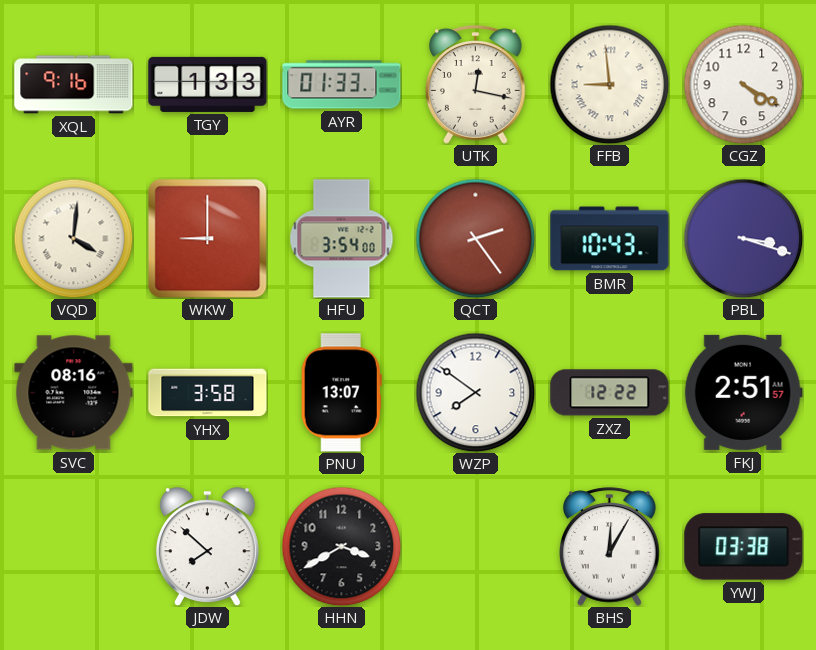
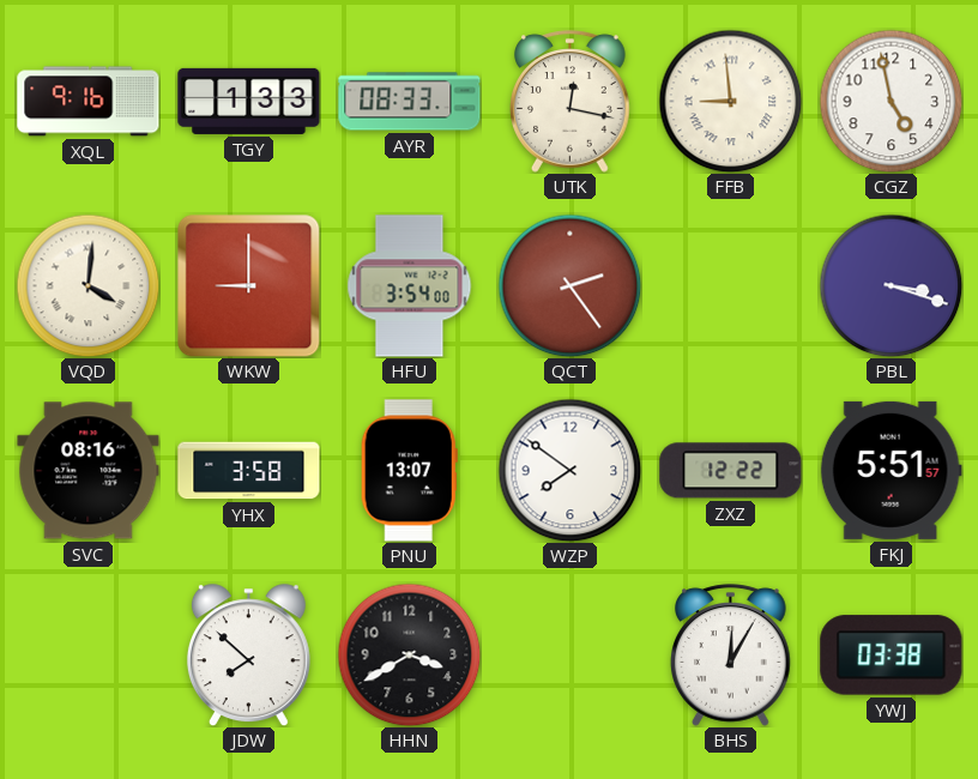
AYR: 01:33 -> 08:33
CGZ: 4:20 -> 4:58
BMR: 10:43 -> none
FKJ: 2:51 -> 5:51
